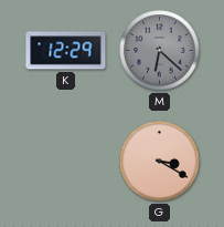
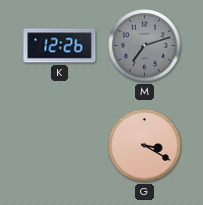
K: 12:29 -> 12:26
M: 6:22 -> 7:12
